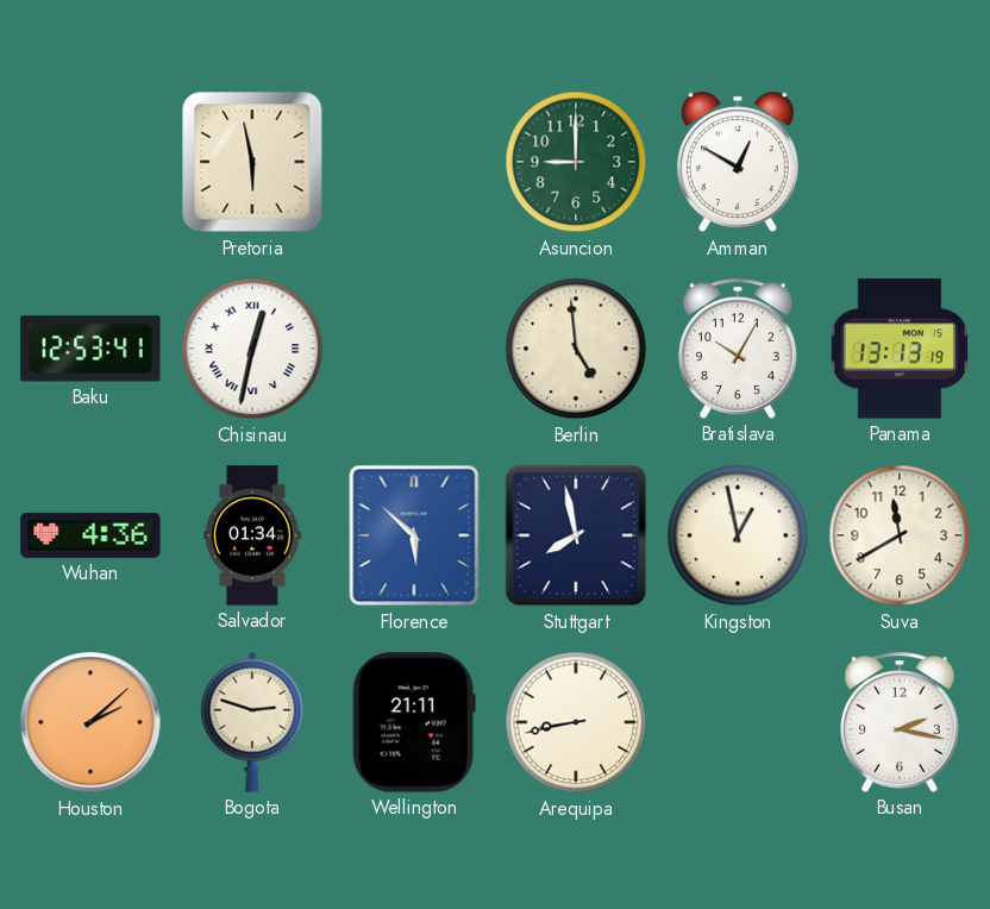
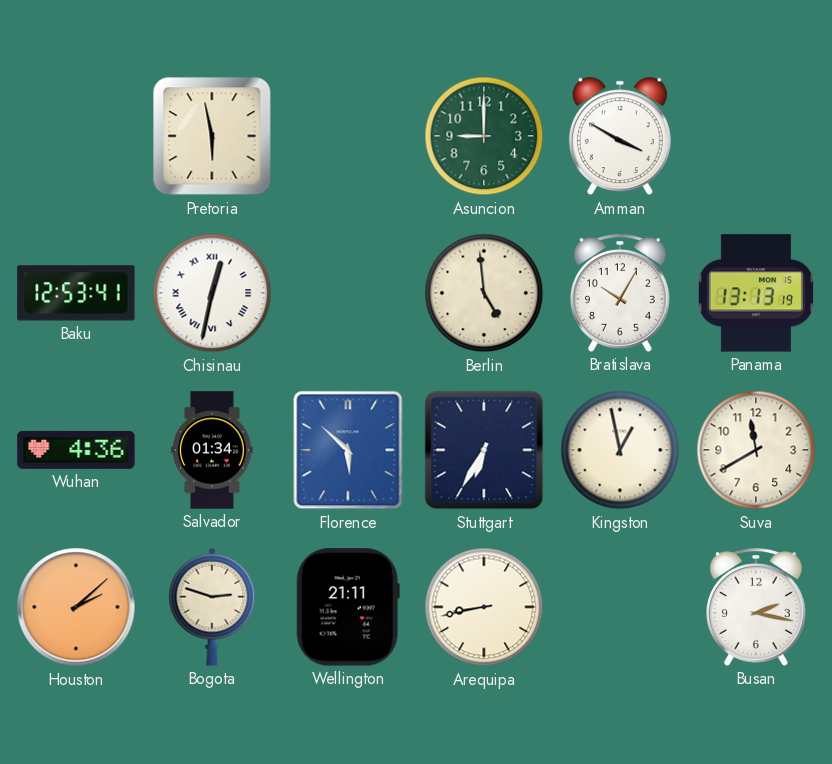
Amman: 12:50 -> 3:50
Stuttgart: 7:58 -> 6:35
